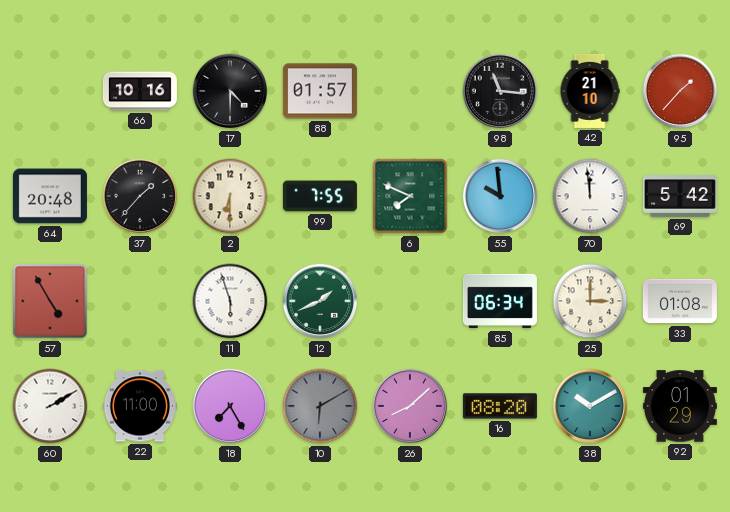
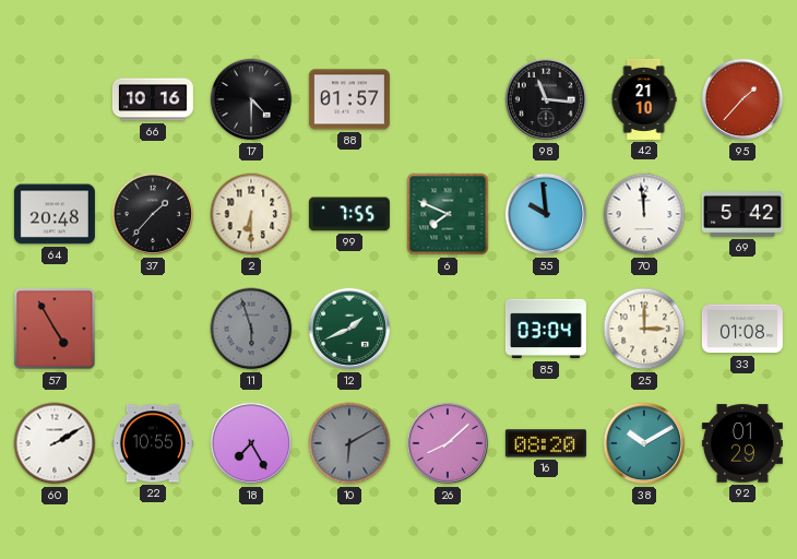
11 dial: white -> grey
85: 06:34 -> 03:04
22: 11:00 -> 10:55
